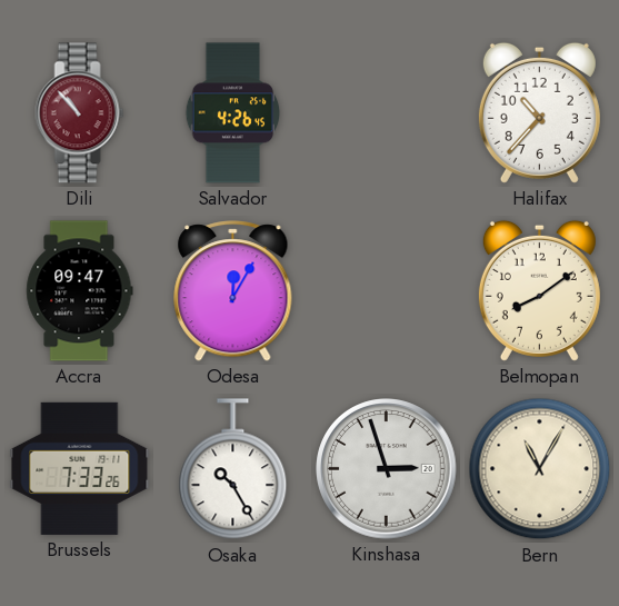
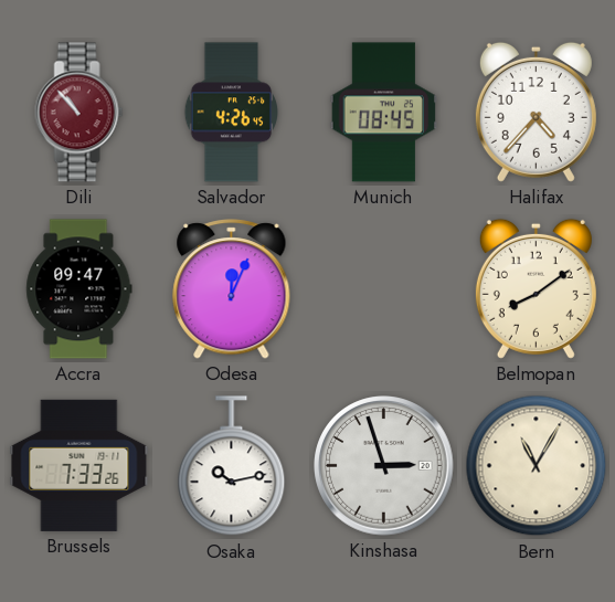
Munich: none -> 08:45
Halifax: 10:37 -> 4:37
Odesa: 12:05 -> 12:04
Osaka: 10:25 -> 10:13
